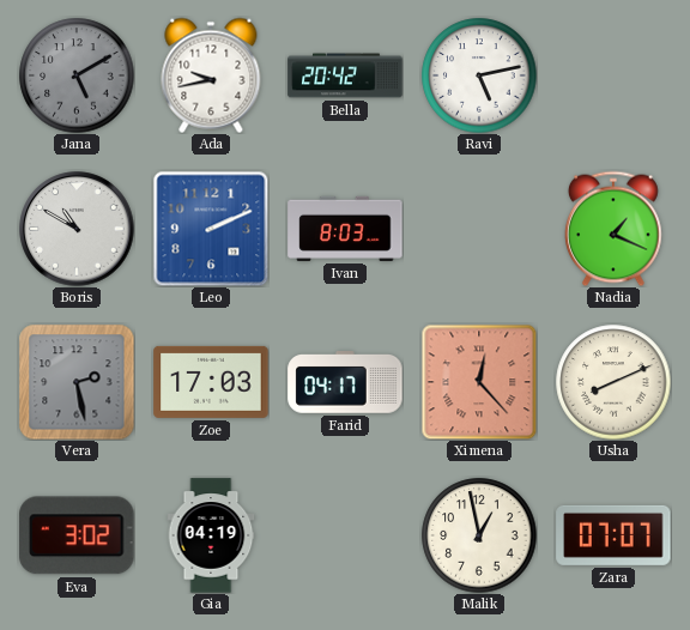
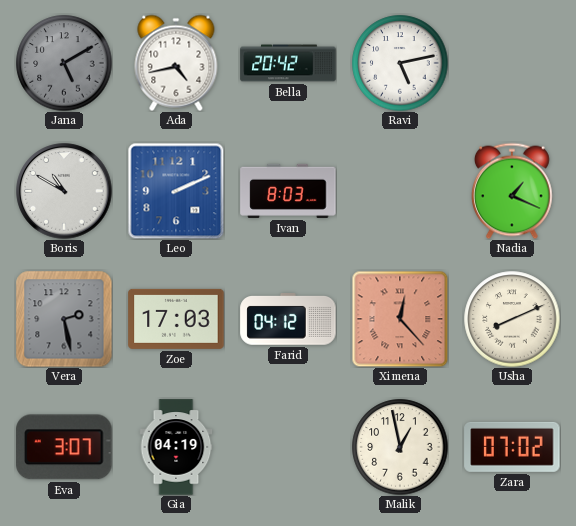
Ada: 9:43 -> 4:43
Farid: 04:17 -> 04:12
Eva: 3:02 -> 3:07
Zara: 07:07 -> 07:02
